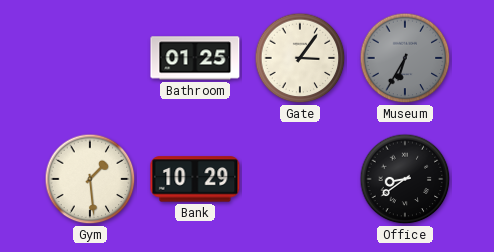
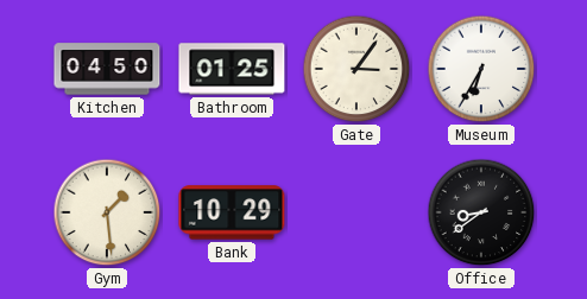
Kitchen: none -> 04:50
Museum dial: grey -> white
